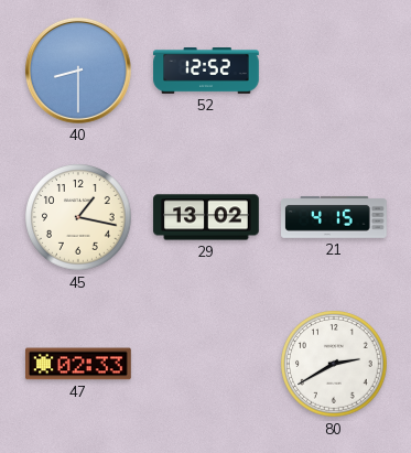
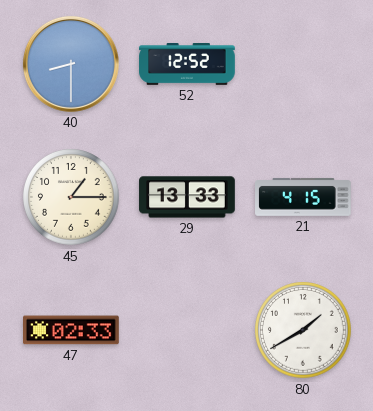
45: 1:17 -> 1:15
29: 13:02 -> 13:33
80: 2:40 -> 1:40
